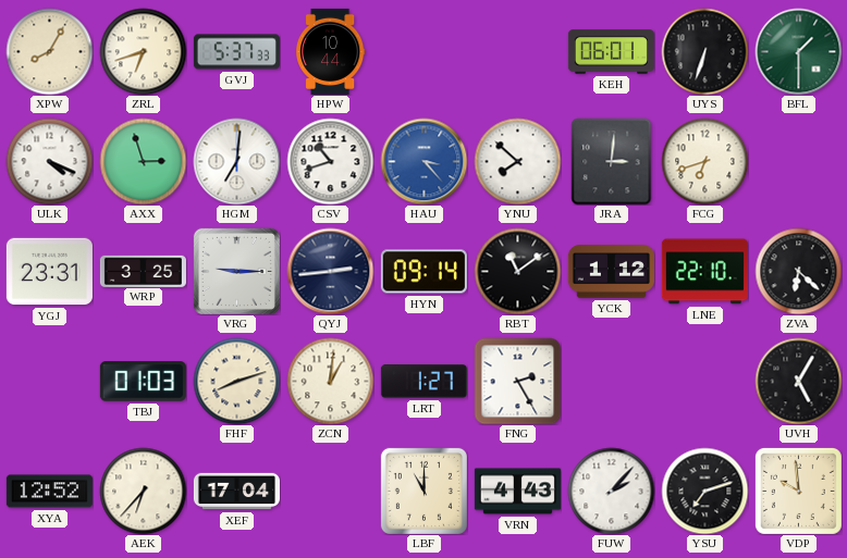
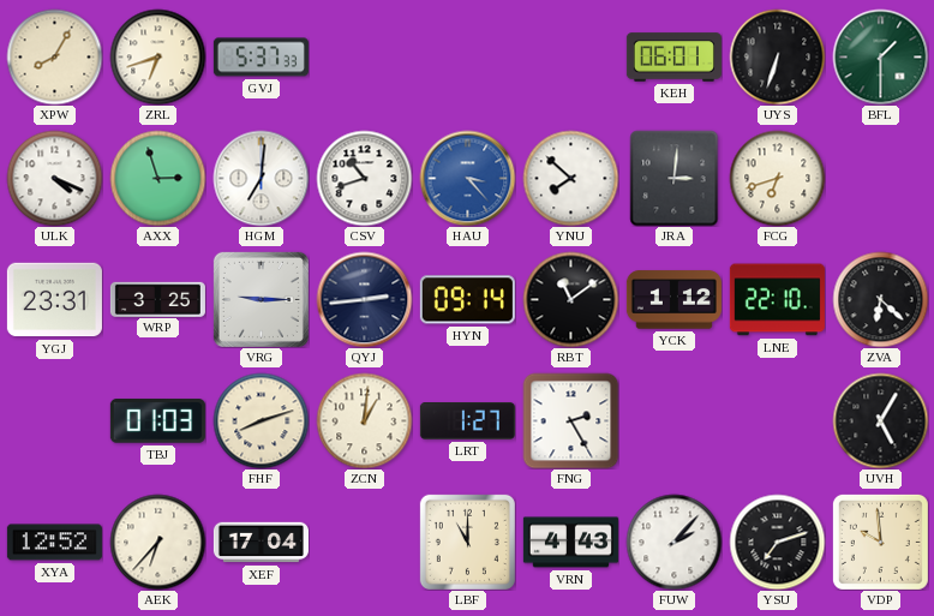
HPW: 10:44 -> none
